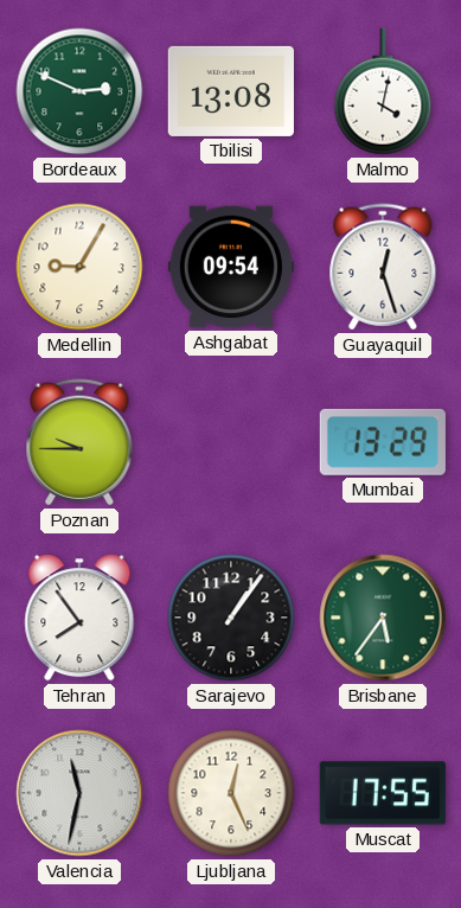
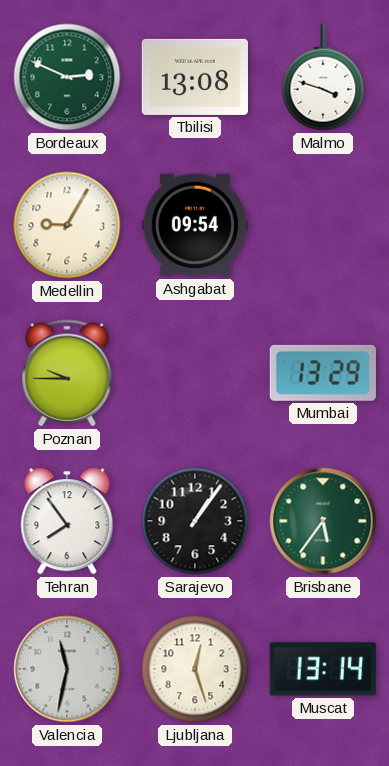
Malmo: 4:02 -> 3:48
Guayaquil: 12:27 -> none
Ljubljana: 12:26 -> 12:27
Muscat: 17:55 -> 13:14
